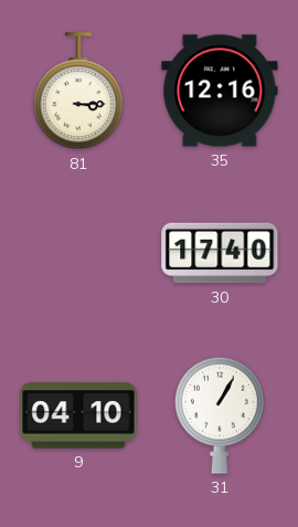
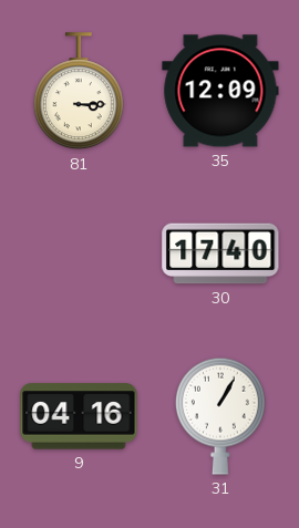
35: 12:16 -> 12:09
9: 04:10 -> 04:16
